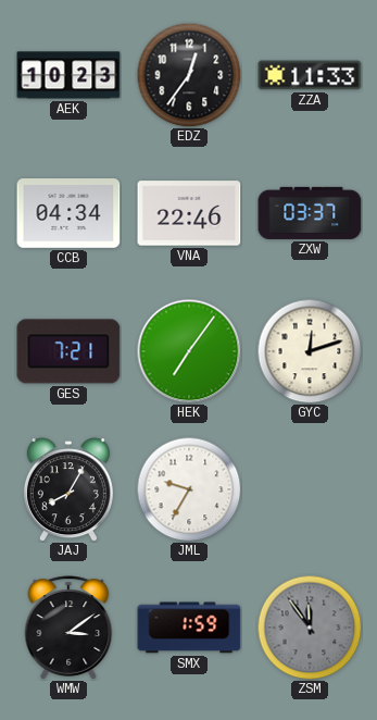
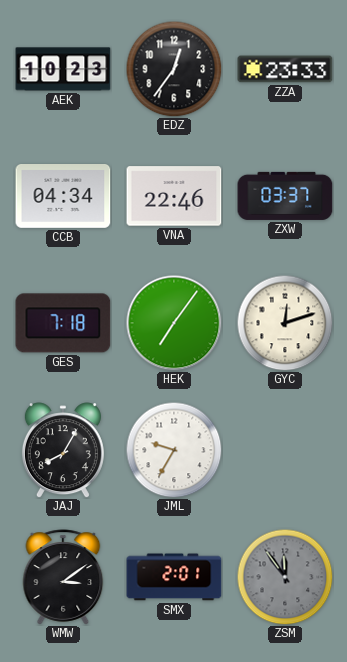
ZZA: 11:33 -> 23:33
GES: 7:21 -> 7:18
SMX: 1:59 -> 2:01
